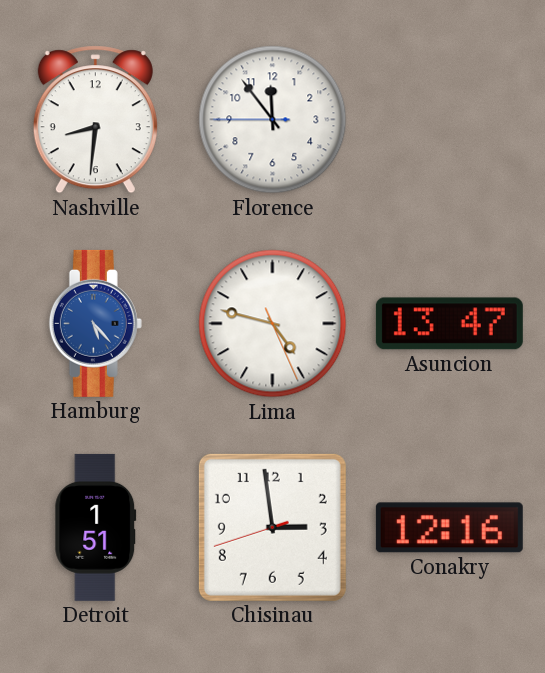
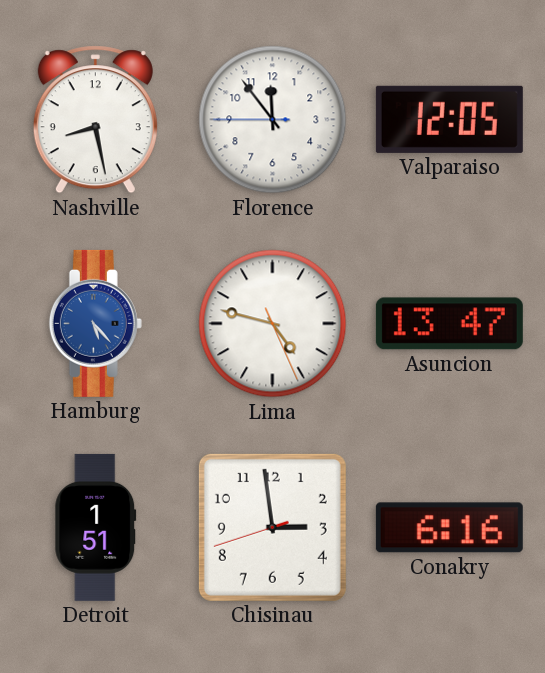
Nashville: 8:31 -> 8:28
Valparaiso: none -> 12:05
Conakry: 12:16 -> 6:16
